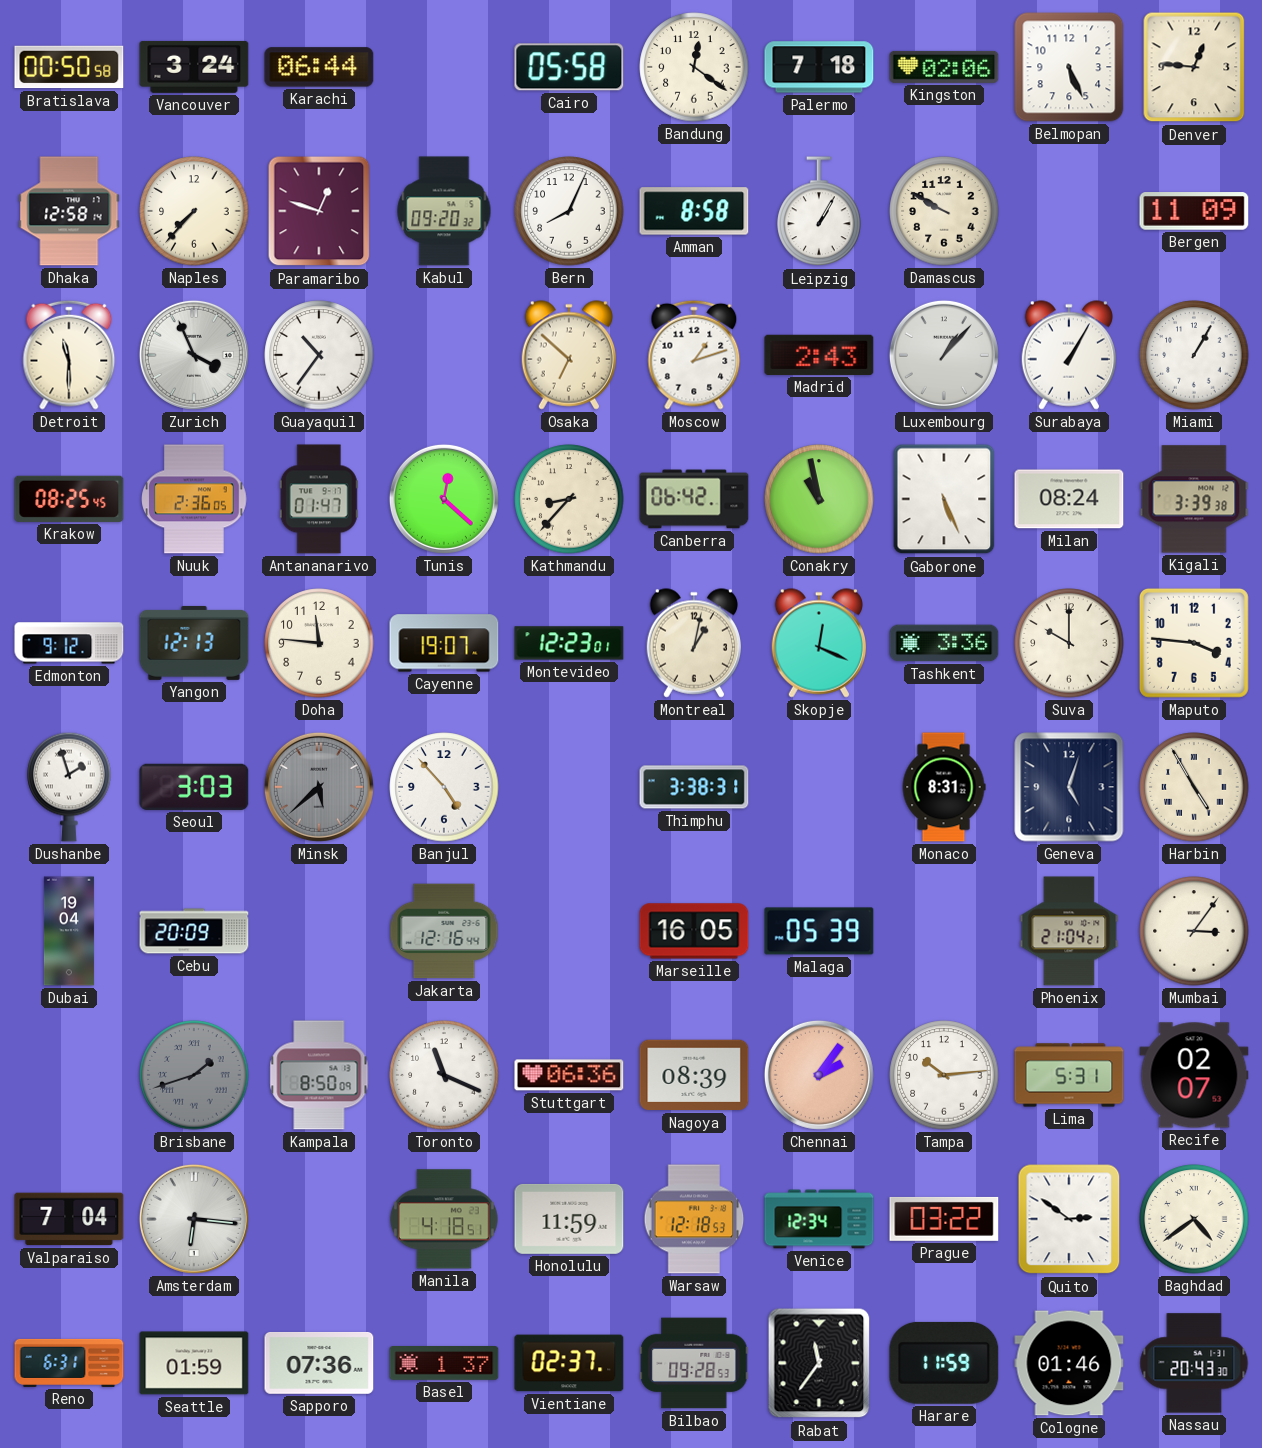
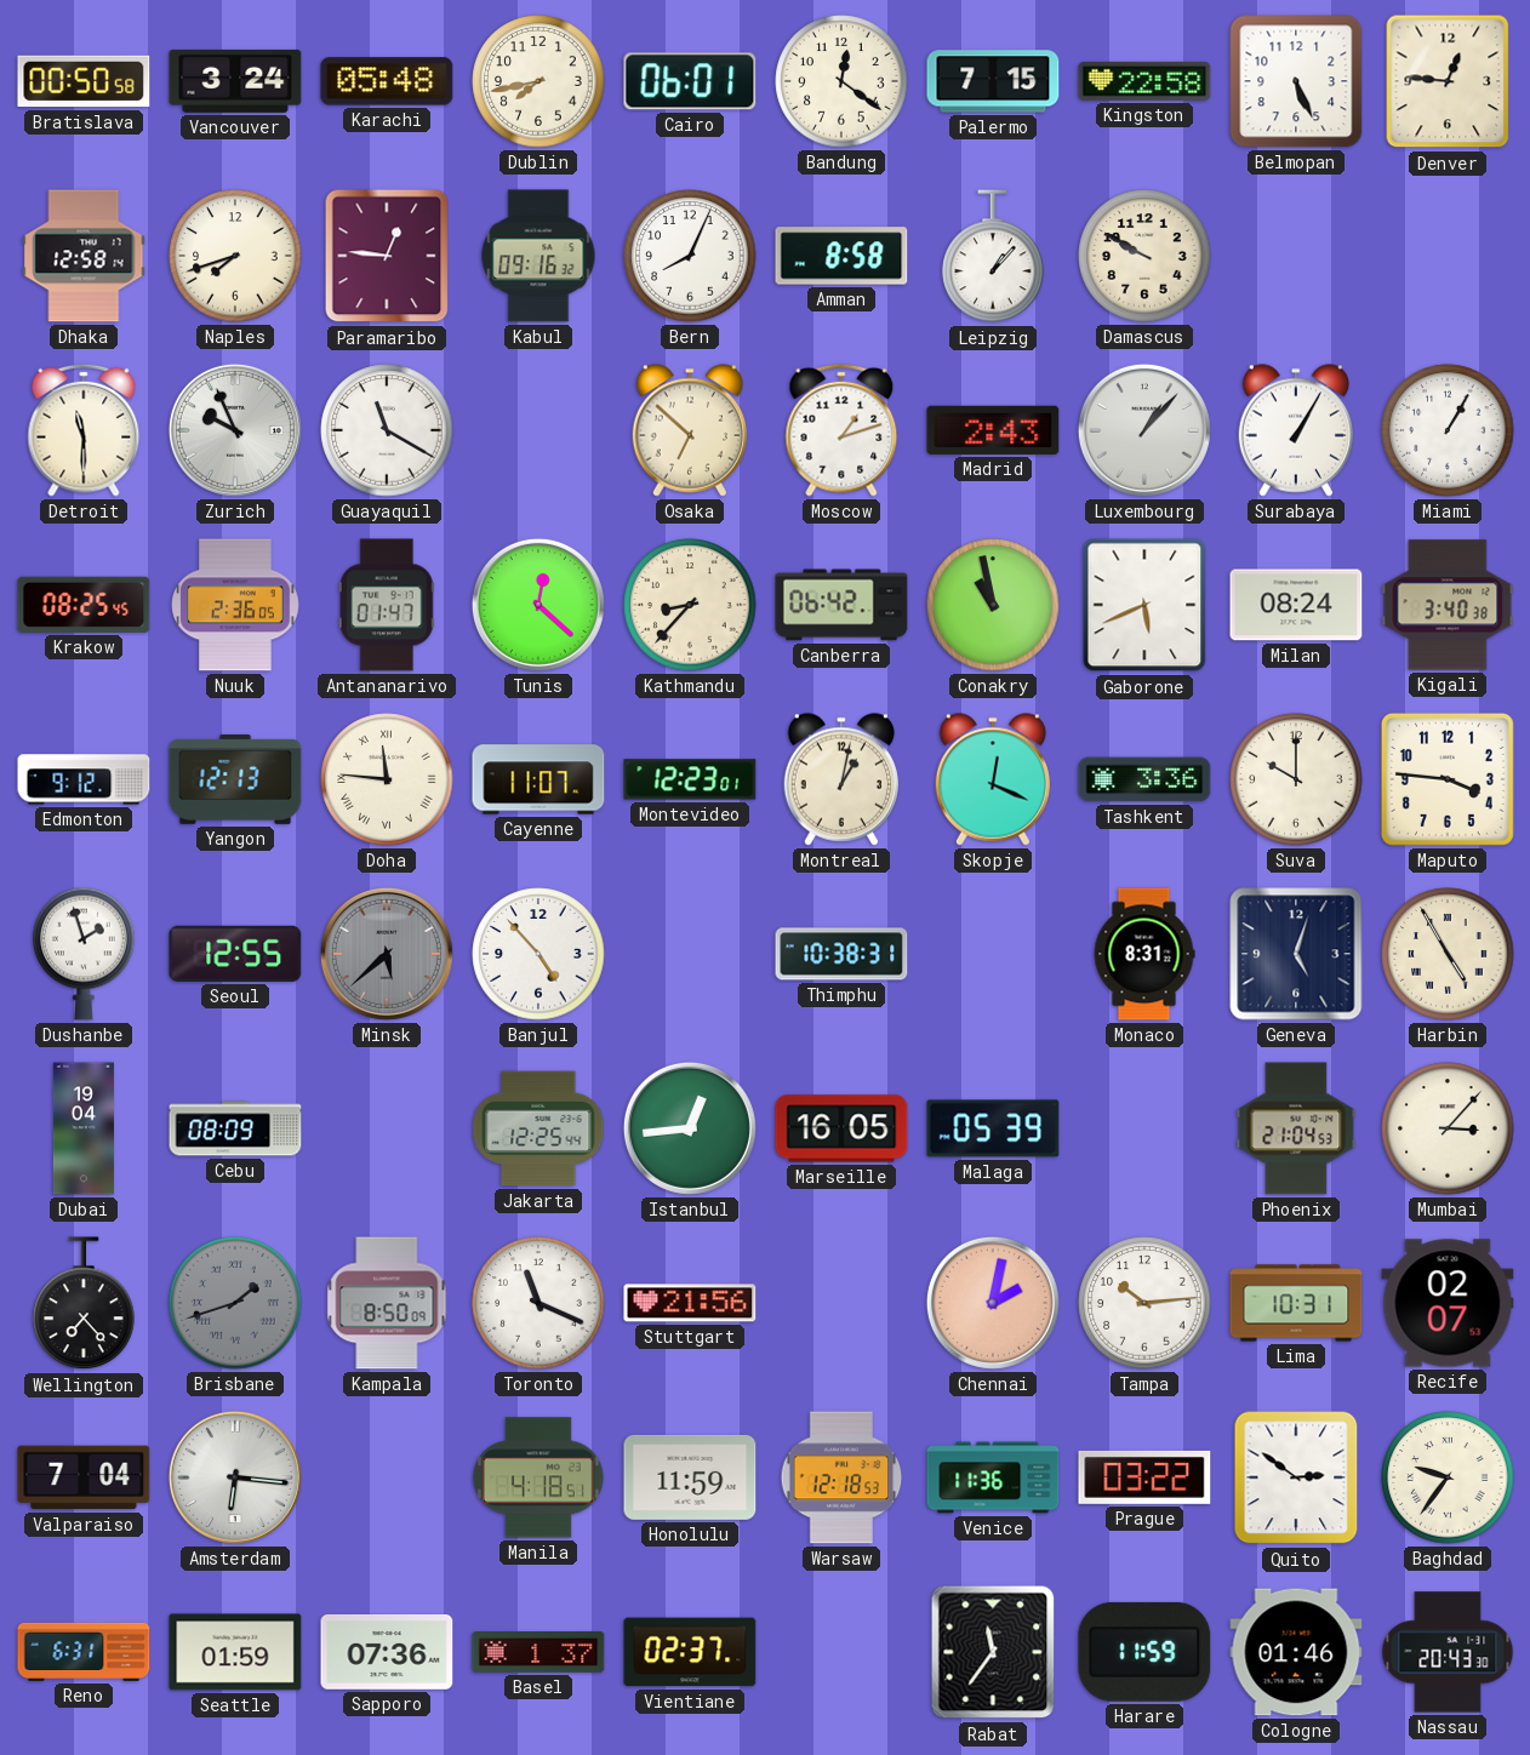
Karachi: 06:44 -> 05:48
Dublin: none -> 7:43
Cairo: 05:58 -> 06:01
Palermo: 7:18 -> 7:15
Kingston: 02:06 -> 22:58
Naples: 7:37 -> 7:42
Paramaribo: 12:48 -> 12:46
Kabul: 09:20 -> 09:16
Leipzig: 1:05 -> 1:07
Bergen: 11:09 -> none
Zurich: 3:56 -> 9:56
Guayaquil: 10:36 -> 11:20
Gaborone: 5:26 -> 5:41
Kigali: 3:39 -> 3:40
Doha numerals: Arabic -> Roman
Cayenne: 19:07 -> 11:07
Seoul: 3:03 -> 12:55
Thimphu: 3:38 -> 10:38
Cebu: 20:09 -> 08:09
Jakarta: 12:16 -> 12:25
Istanbul: none -> 12:44
Phoenix: 21:04:21 -> 21:04:53
Mumbai: 3:06 -> 3:07
Wellington: none -> 7:23
Stuttgart: 06:36 -> 21:56
Nagoya: 08:39 -> none
Chennai: 2:06 -> 2:02
Lima: 5:31 -> 10:31
Venice: 12:34 -> 11:36
Baghdad: 4:39 -> 9:36
Bilbao: 09:28 -> none
